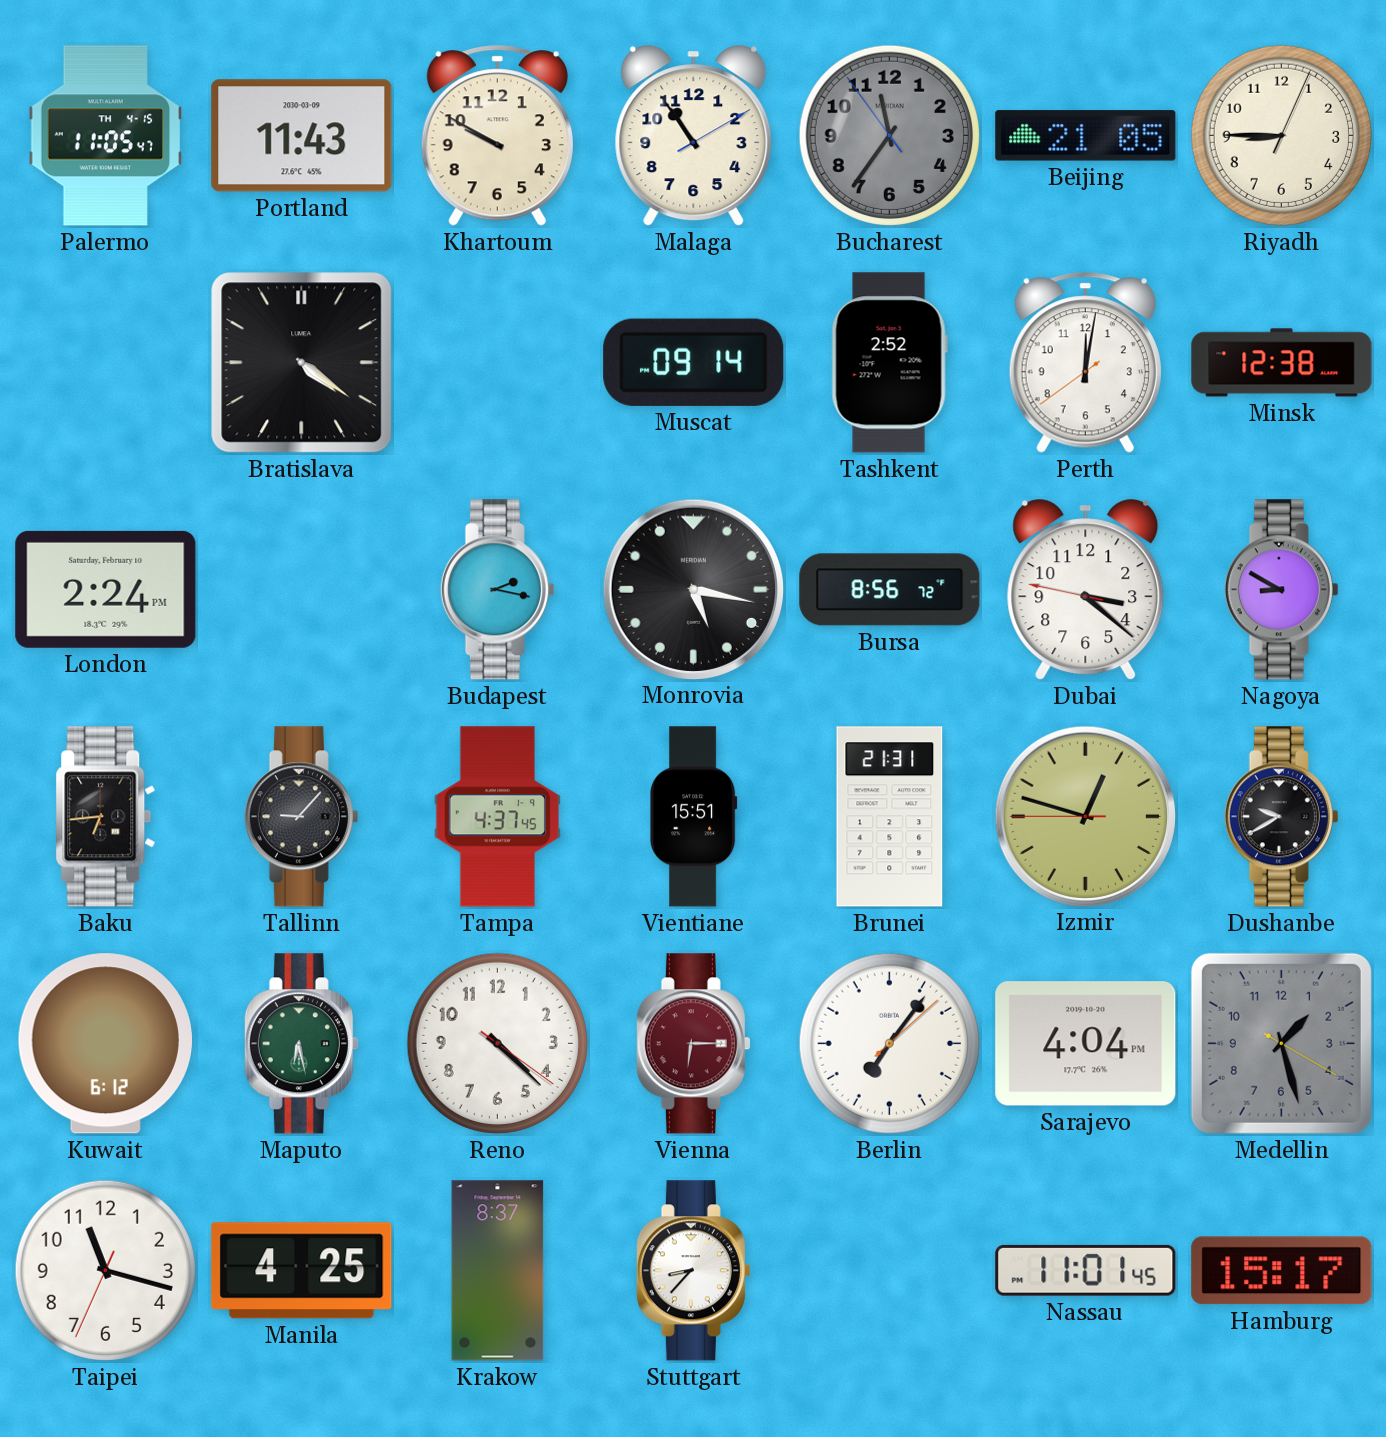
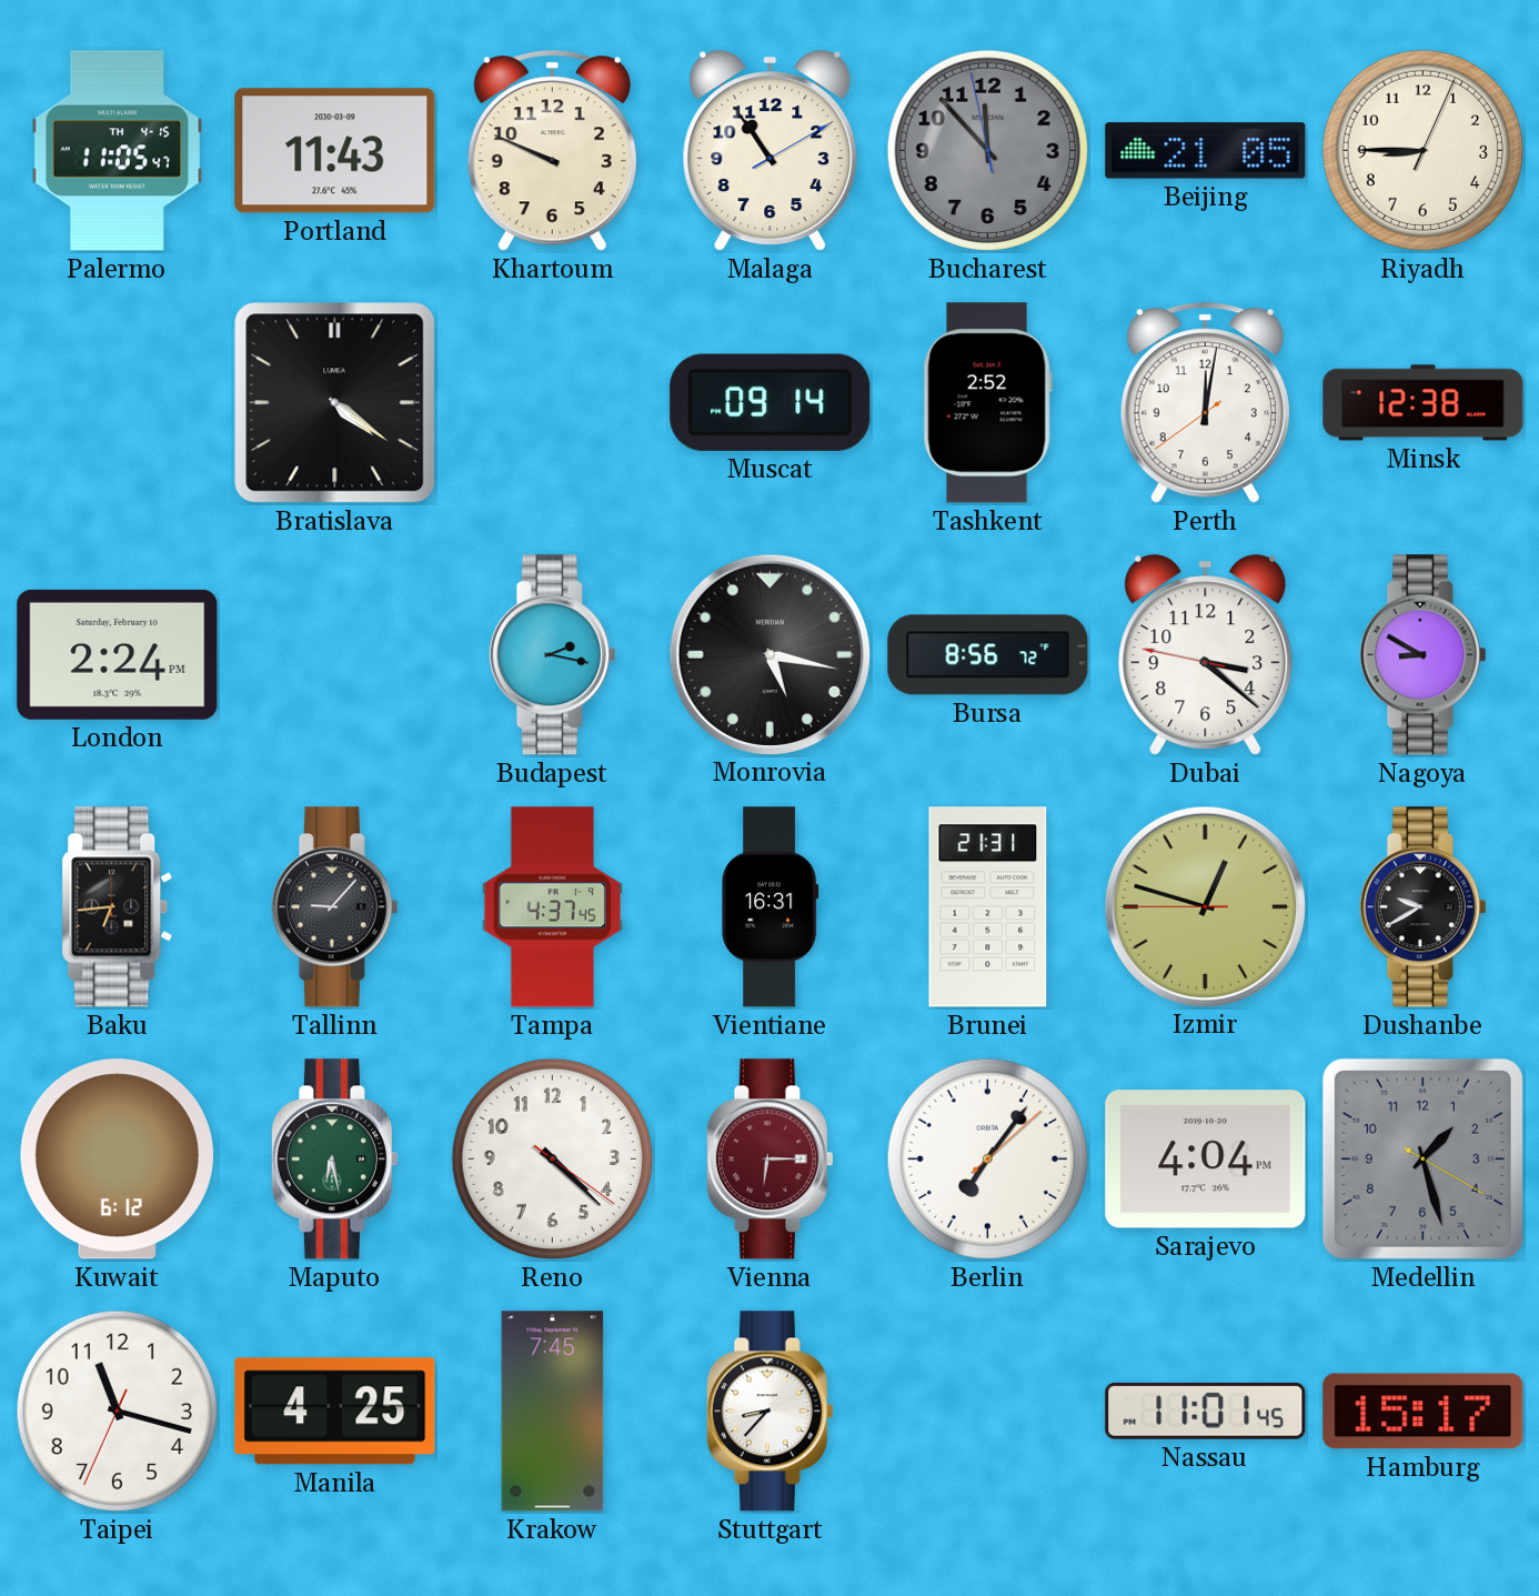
Khartoum: 9:50 -> 9:49
Bucharest: 11:35 -> 11:52
Vientiane: 15:51 -> 16:31
Krakow: 8:37 -> 7:45
